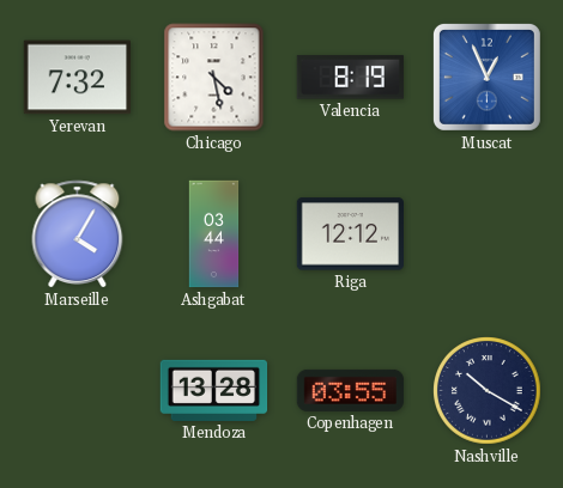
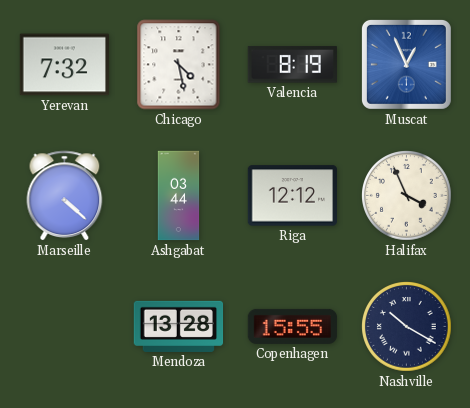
Marseille: 4:05 -> 4:22
Halifax: none -> 3:56
Copenhagen: 03:55 -> 15:55
